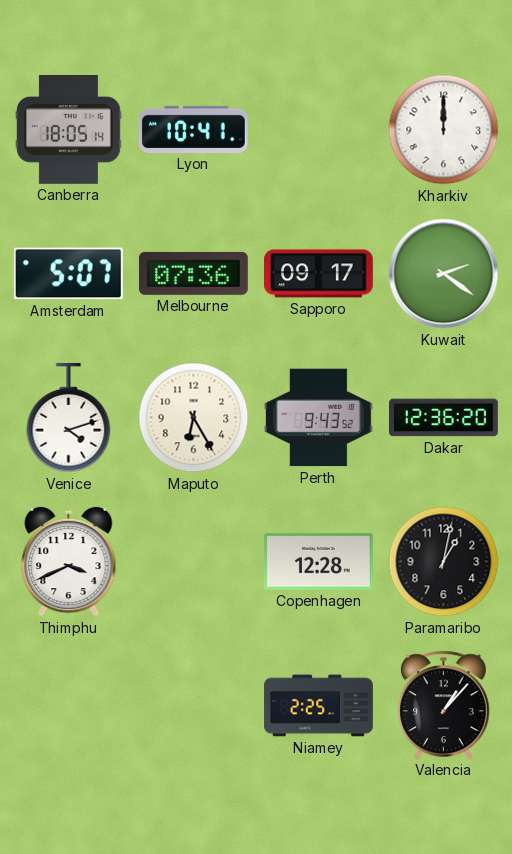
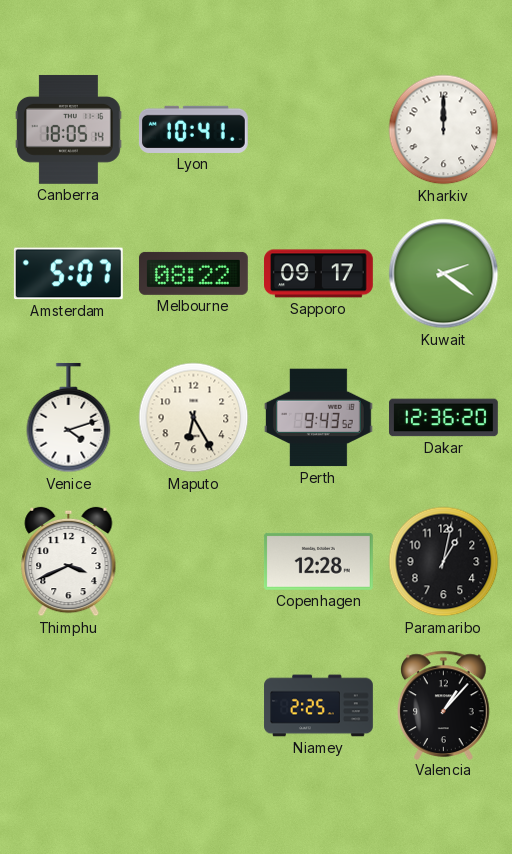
Melbourne: 07:36 -> 08:22
